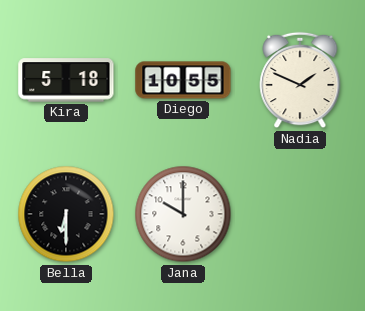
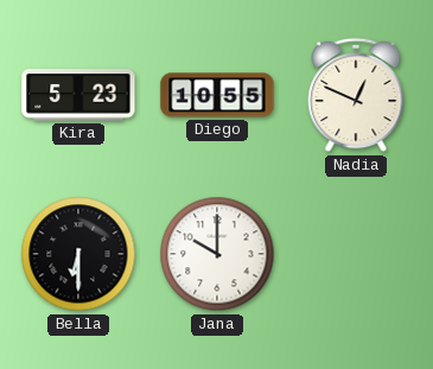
Kira: 5:18 -> 5:23
Nadia: 1:49 -> 12:49
